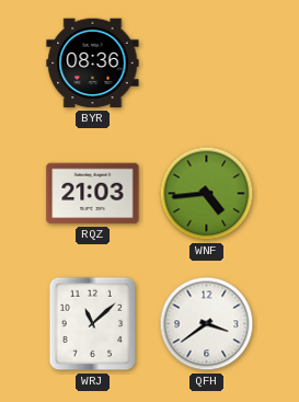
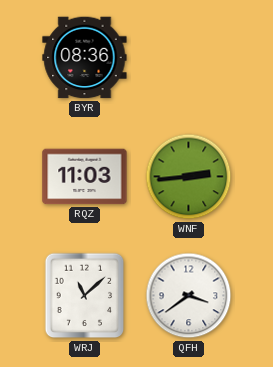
RQZ: 21:03 -> 11:03
WNF: 4:44 -> 2:44
